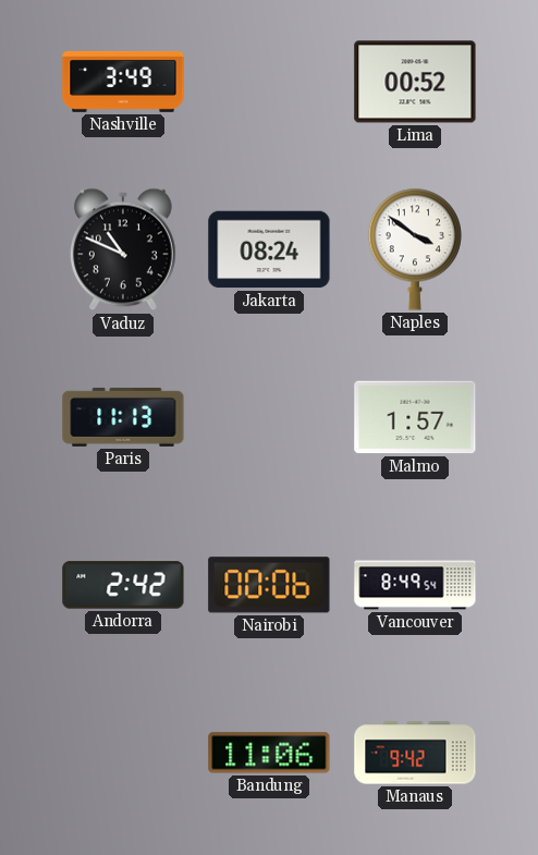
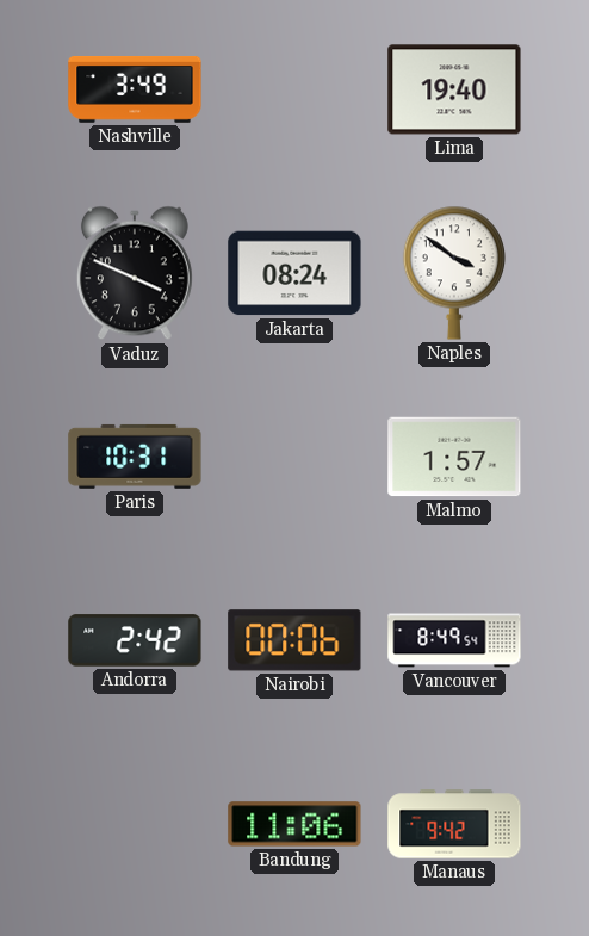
Lima: 00:52 -> 19:40
Vaduz: 10:49 -> 3:49
Paris: 11:13 -> 10:31
